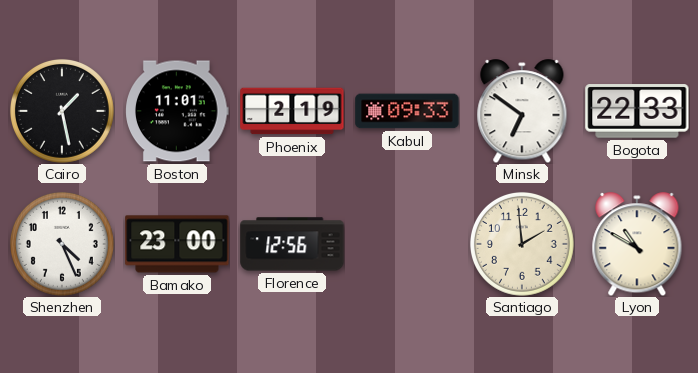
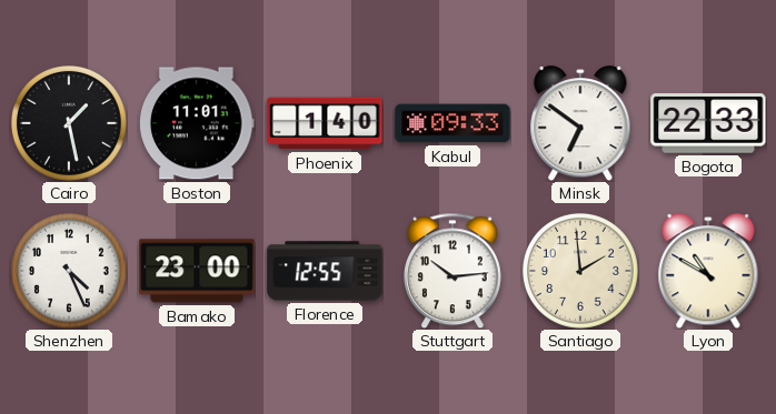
Phoenix: 2:19 -> 1:40
Florence: 12:56 -> 12:55
Stuttgart: none -> 10:14
